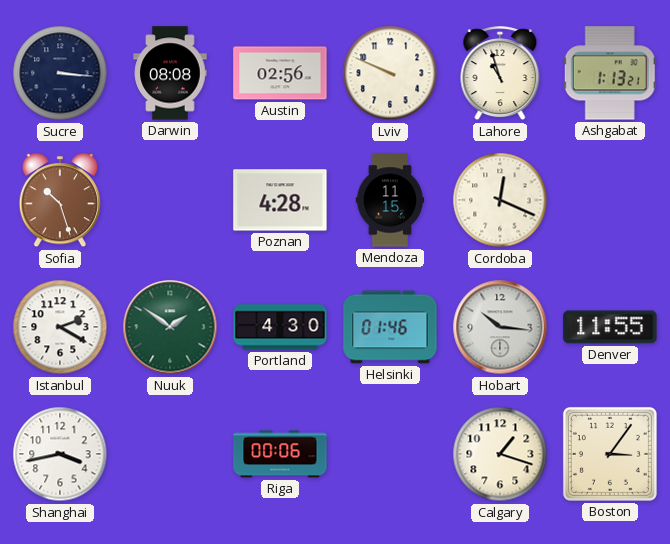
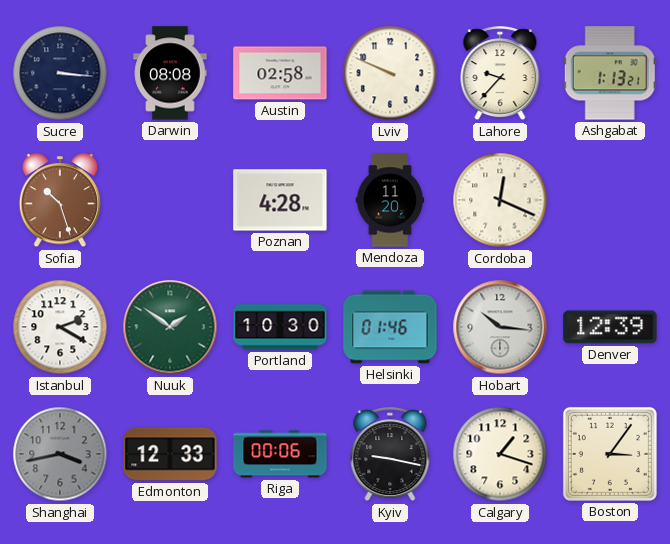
Austin: 02:56 -> 02:58
Lahore: 10:57 -> 9:37
Mendoza: 11:15 -> 11:20
Portland: 4:30 -> 10:30
Denver: 11:55 -> 12:39
Shanghai dial: white -> grey
Edmonton: none -> 12:33
Kyiv: none -> 9:17
